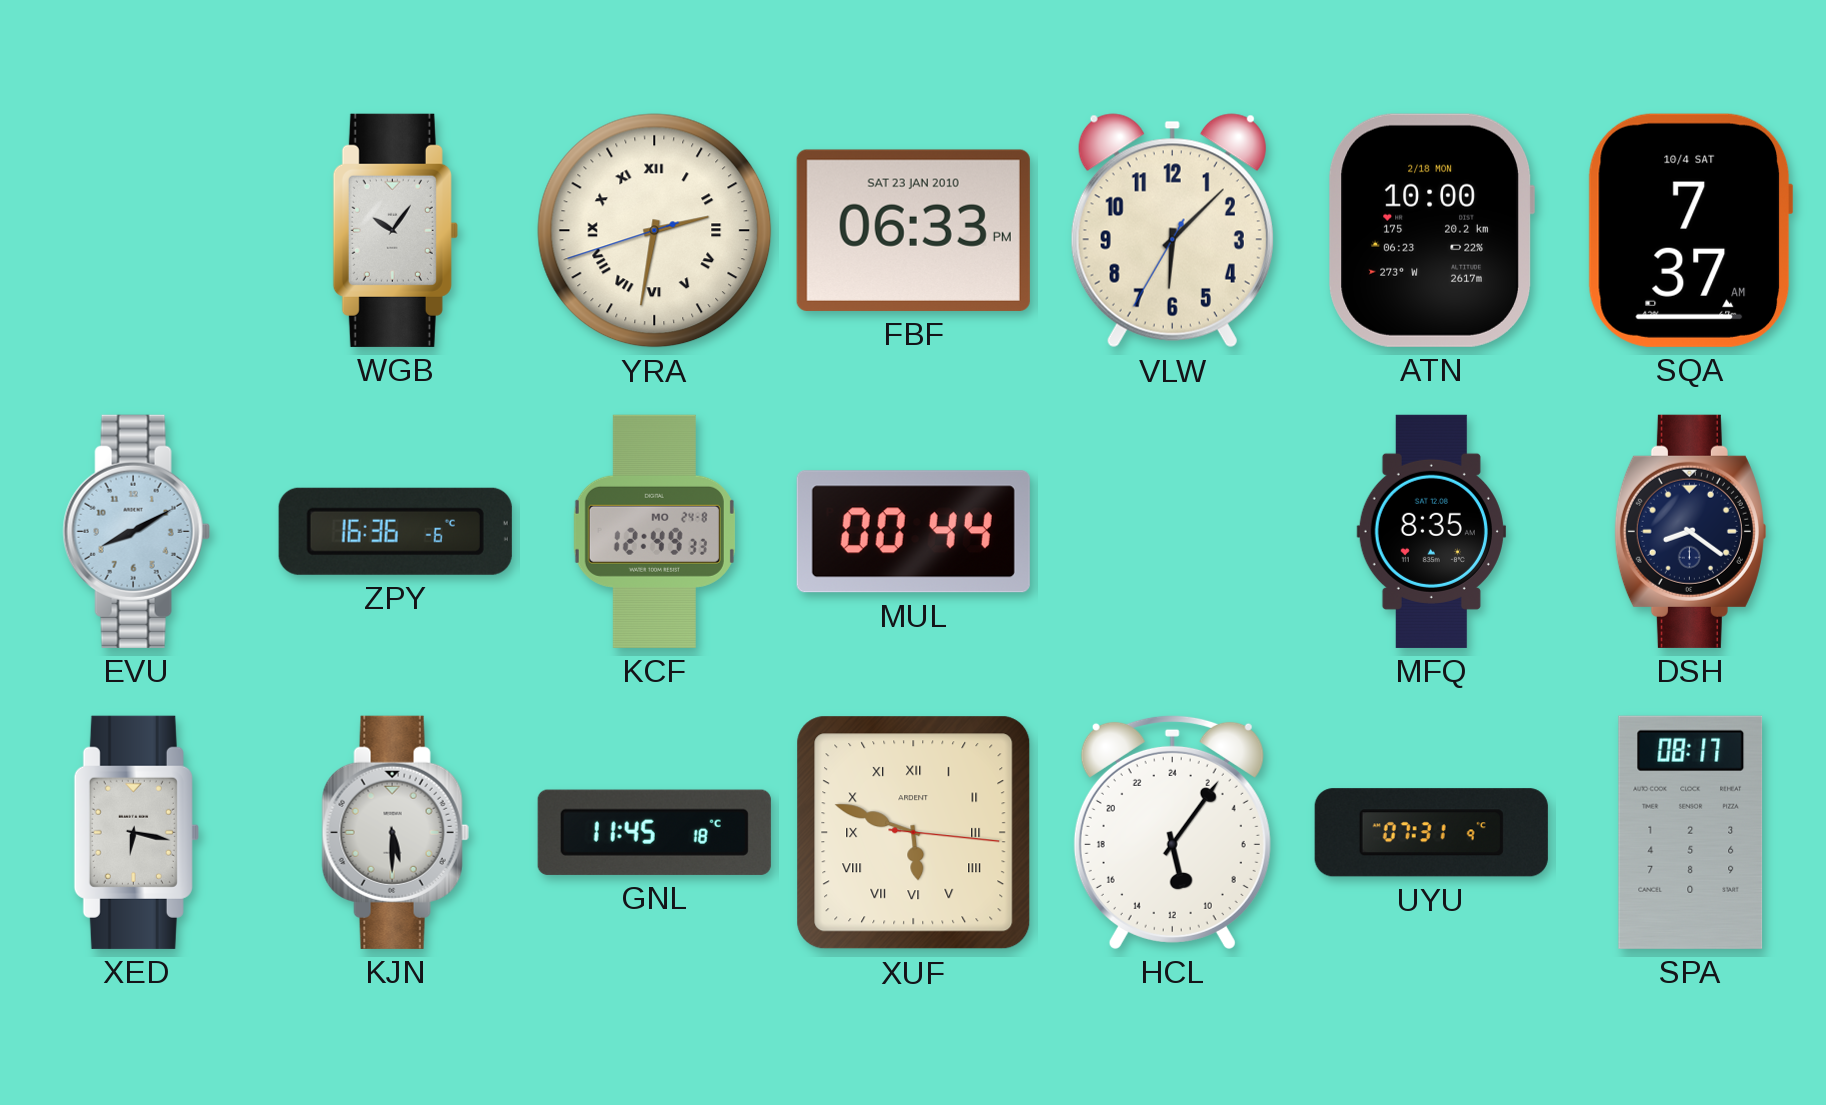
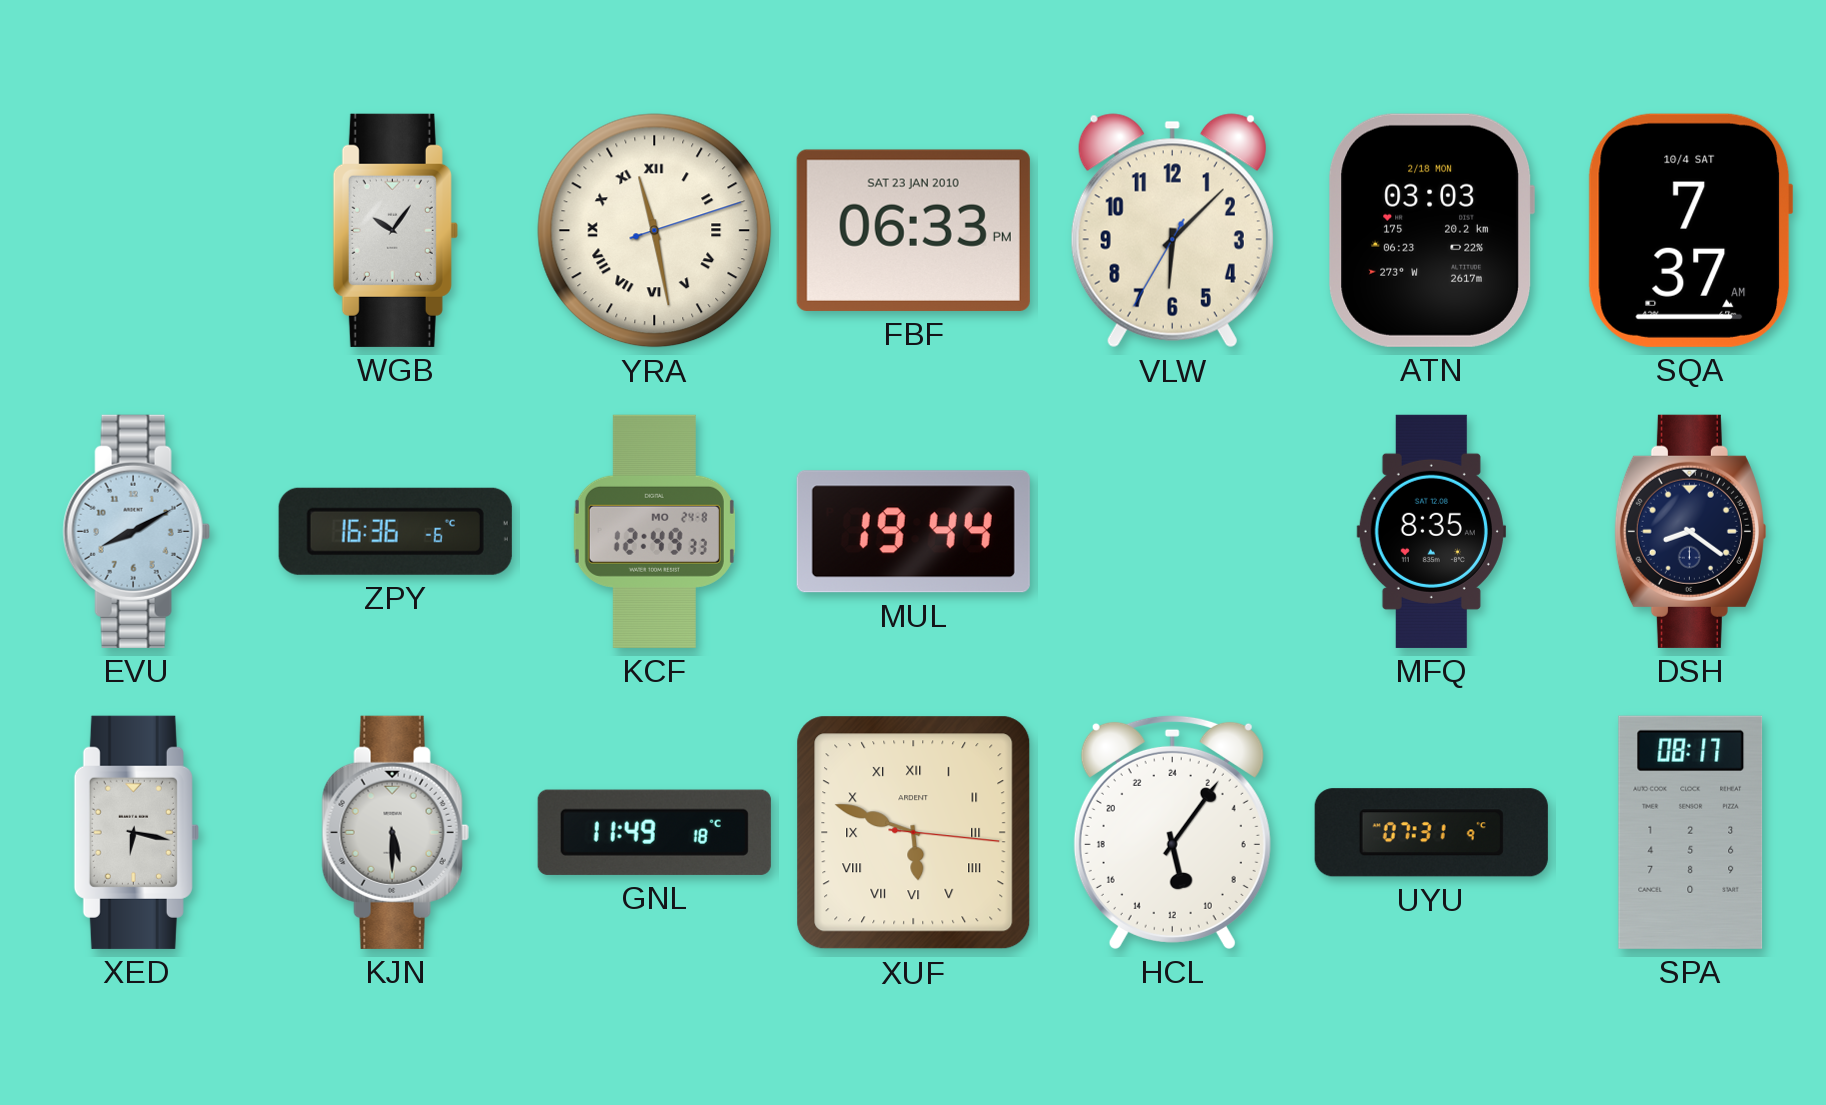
YRA: 2:31 -> 11:28
ATN: 10:00 -> 03:03
MUL: 00:44 -> 19:44
GNL: 11:45 -> 11:49
